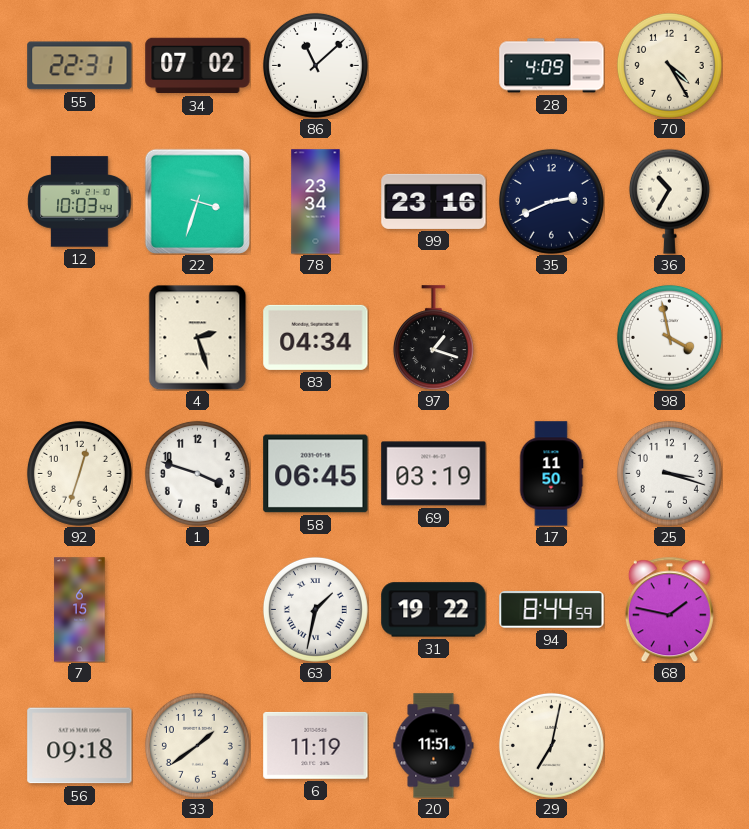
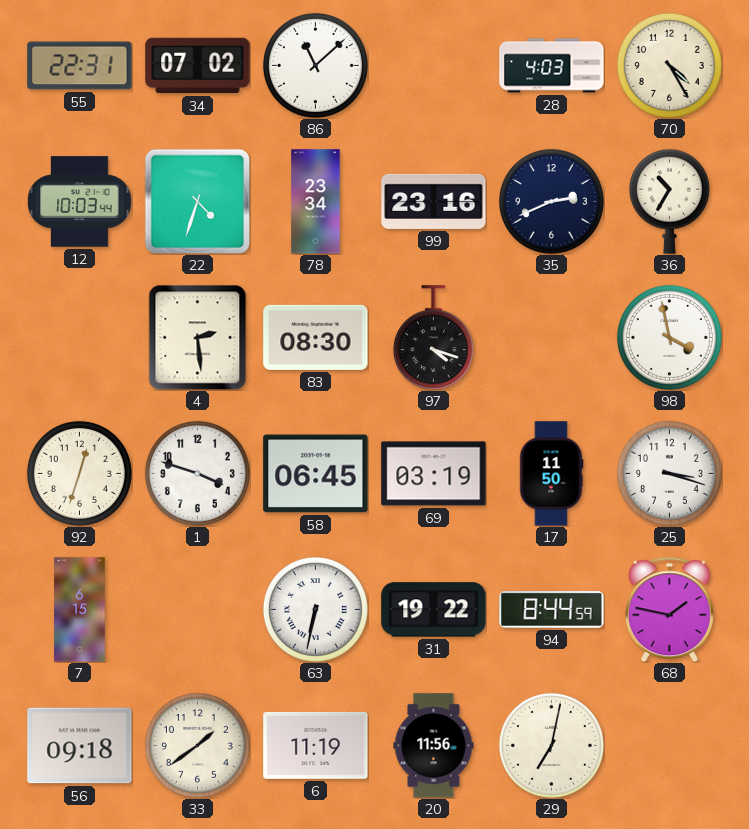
28: 4:09 -> 4:03
22: 3:33 -> 4:33
4: 2:27 -> 2:29
83: 04:34 -> 08:30
97: 1:18 -> 4:18
63: 1:32 -> 6:32
20: 11:51 -> 11:56
